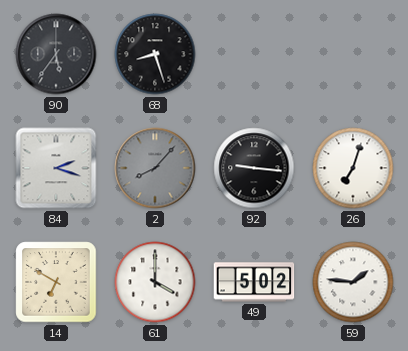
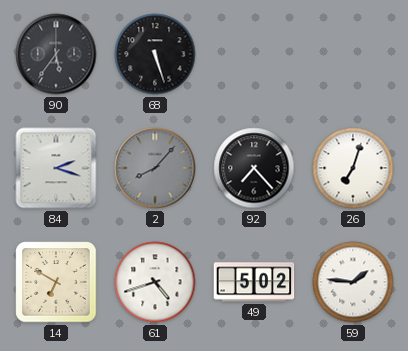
68: 8:27 -> 5:27
92: 9:16 -> 7:23
61: 4:00 -> 4:42
